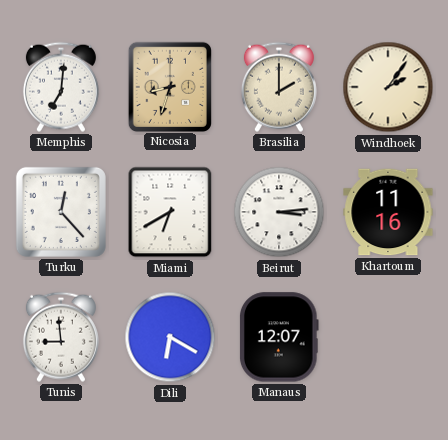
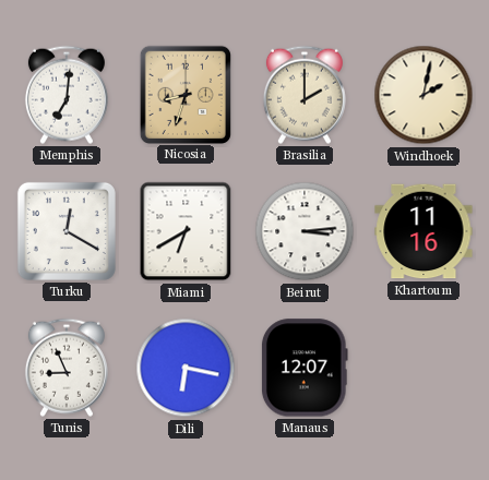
Windhoek: 2:06 -> 2:02
Turku: 12:23 -> 12:20
Tunis: 8:59 -> 8:56
Dili: 6:20 -> 6:17
